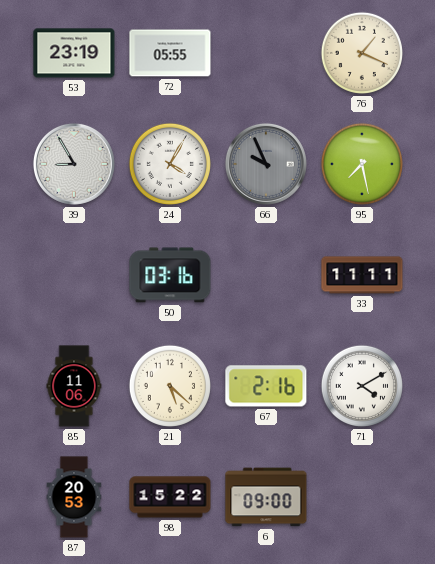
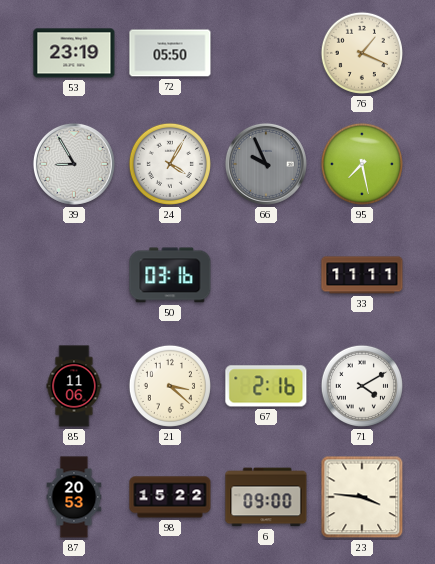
72: 05:55 -> 05:50
21: 5:22 -> 3:22
23: none -> 3:46
